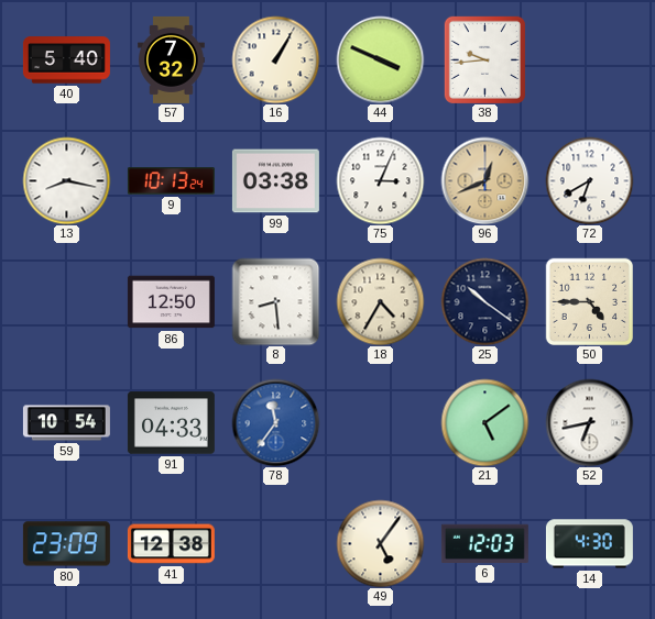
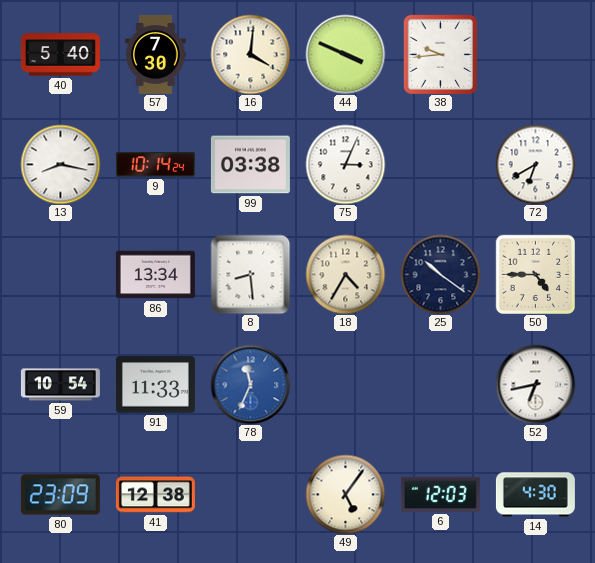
57: 7:32 -> 7:30
16: 1:05 -> 4:01
9: 10:13 -> 10:14
96: 12:41 -> none
86: 12:50 -> 13:34
91: 04:33 -> 11:33
78: 11:36 -> 11:34
21: 5:09 -> none
